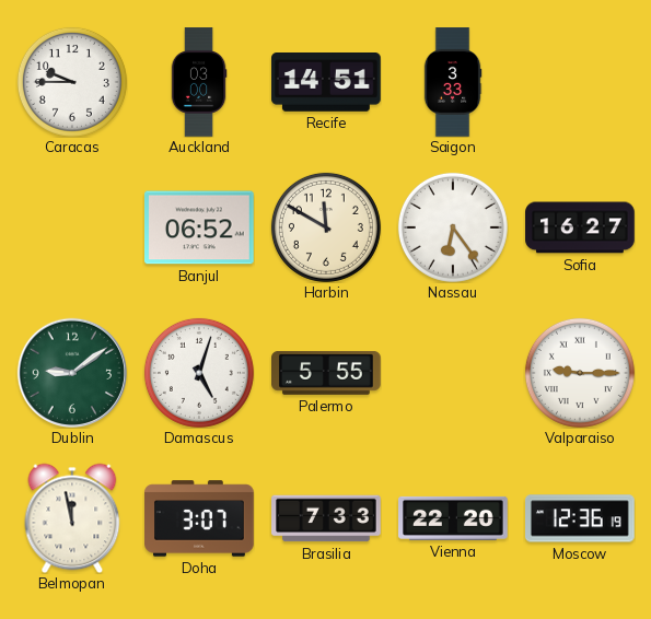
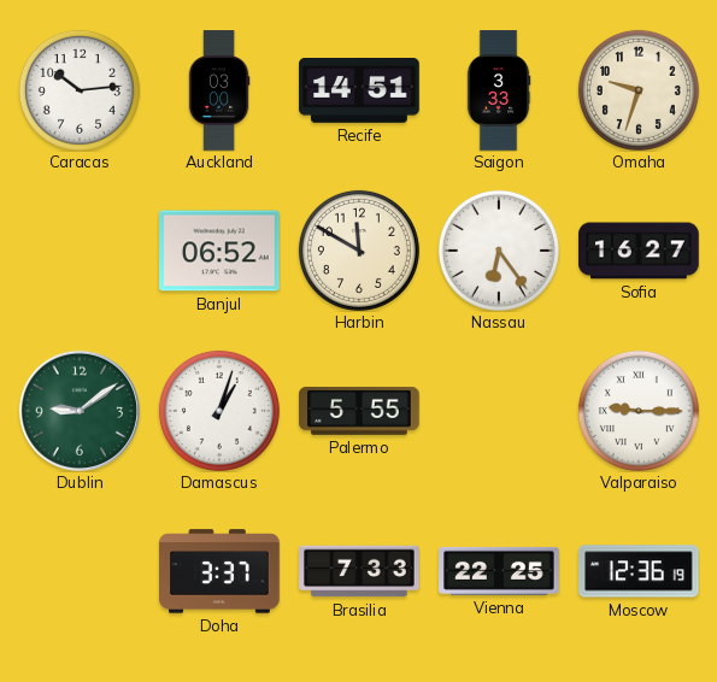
Caracas: 9:45 -> 10:14
Omaha: none -> 9:33
Damascus: 5:03 -> 1:03
Belmopan: 11:58 -> none
Doha: 3:07 -> 3:37
Vienna: 22:20 -> 22:25
